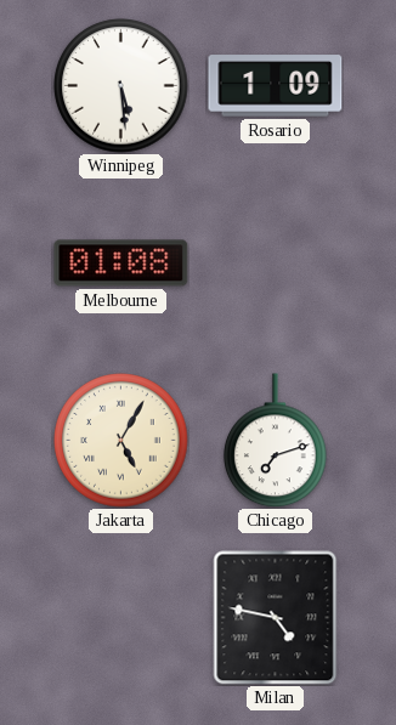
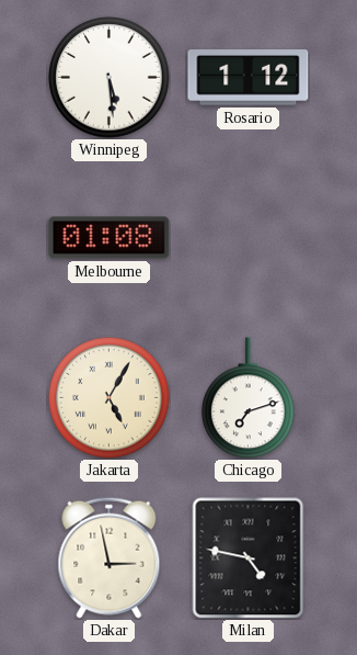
Rosario: 1:09 -> 1:12
Dakar: none -> 2:58
